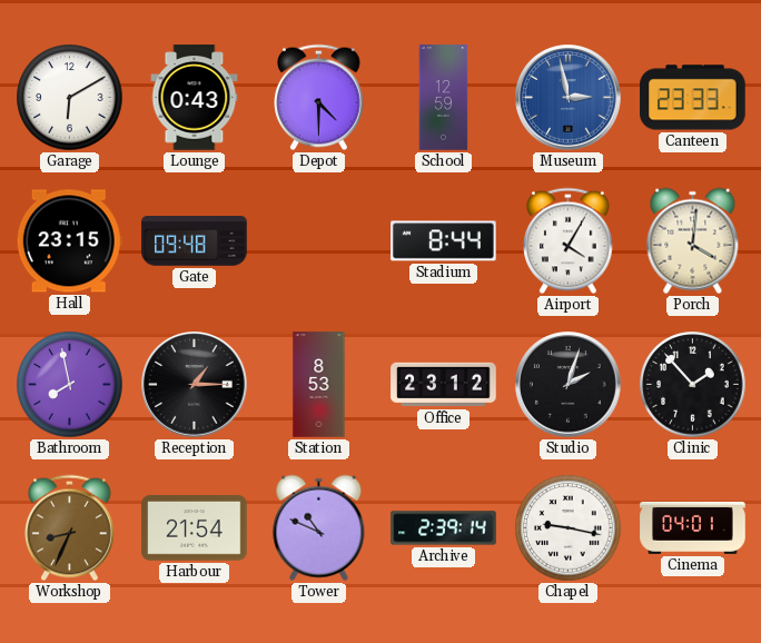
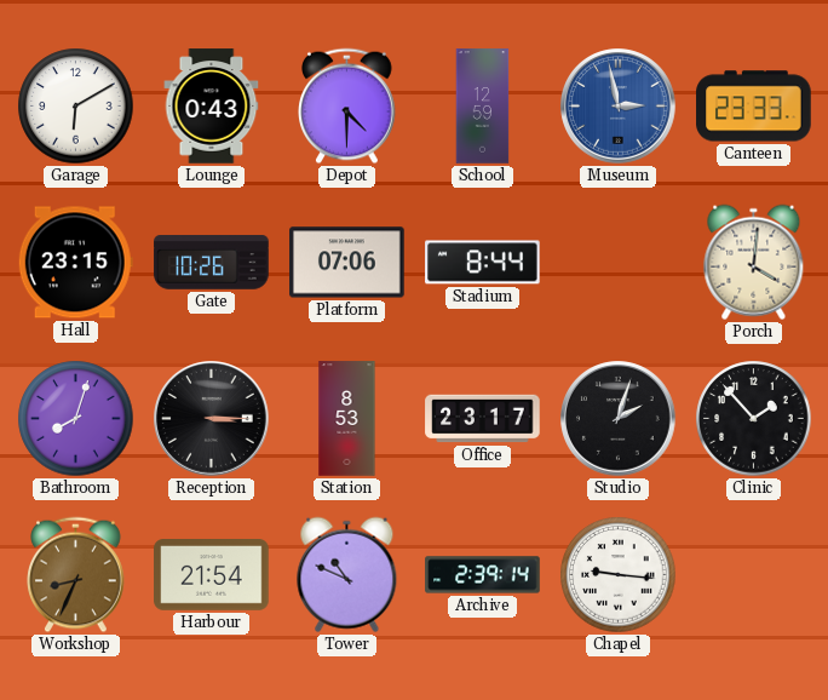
Gate: 09:48 -> 10:26
Platform: none -> 07:06
Airport: 4:05 -> none
Bathroom: 7:58 -> 8:03
Reception: 1:15 -> 3:15
Office: 23:12 -> 23:17
Chapel: 9:17 -> 9:16
Cinema: 04:01 -> none
